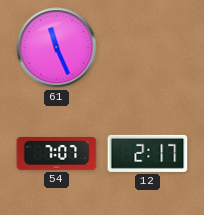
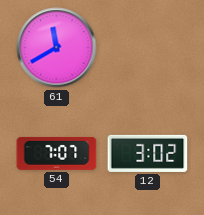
61: 11:26 -> 11:40
12: 2:17 -> 3:02
